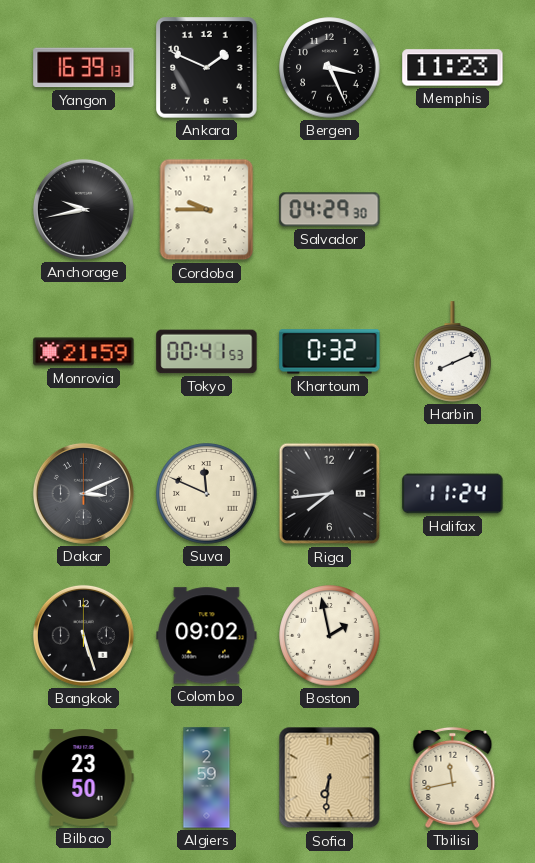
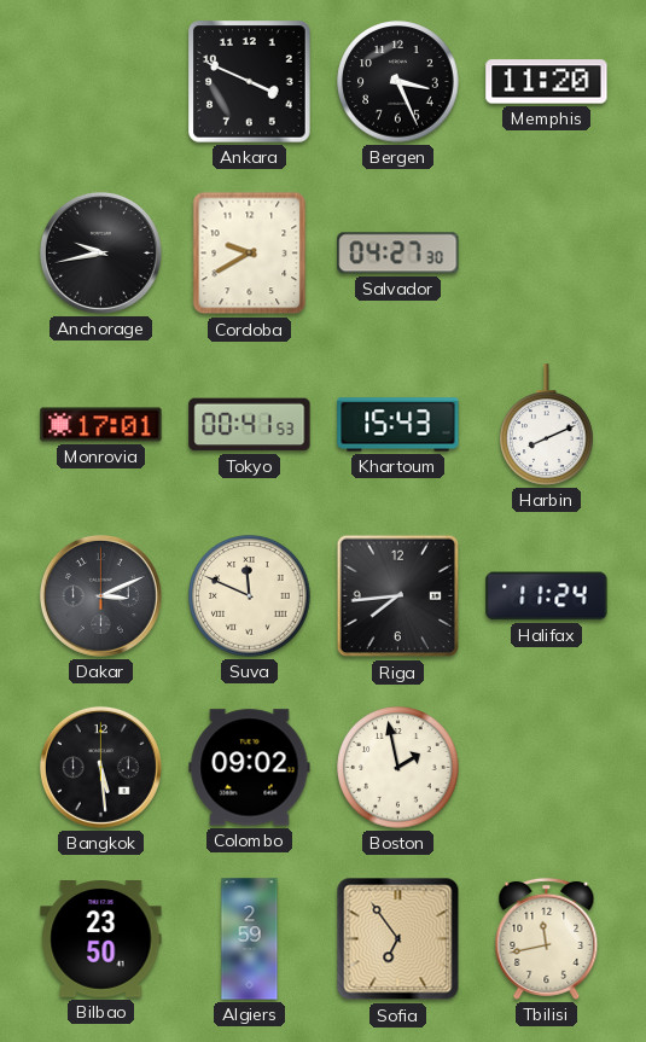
Yangon: 16:39 -> none
Ankara: 1:49 -> 3:49
Memphis: 11:23 -> 11:20
Cordoba: 9:45 -> 9:40
Salvador: 04:29 -> 04:27
Monrovia: 21:59 -> 17:01
Khartoum: 0:32 -> 15:43
Bangkok: 5:27 -> 5:29
Sofia: 6:31 -> 6:54
